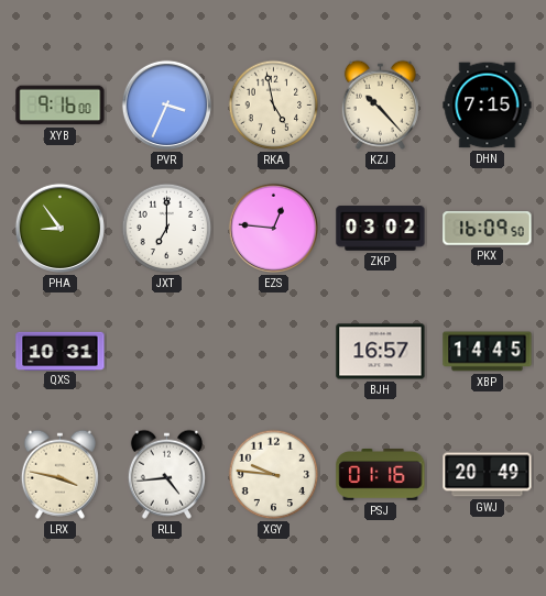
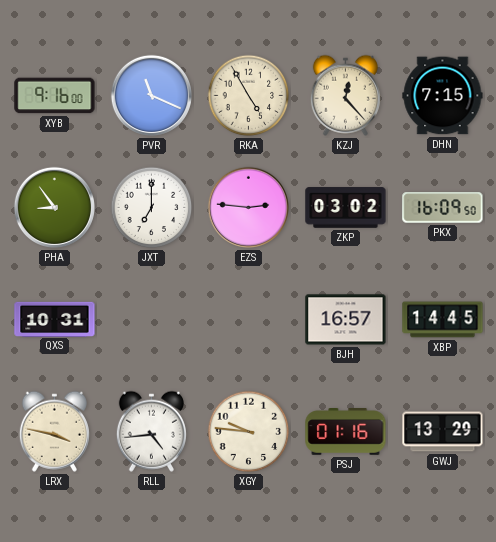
PVR: 3:34 -> 11:19
RKA: 4:58 -> 4:55
KZJ: 10:23 -> 12:23
EZS: 12:46 -> 2:46
GWJ: 20:49 -> 13:29
